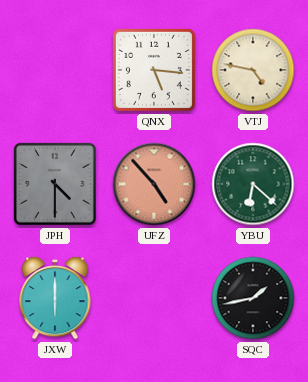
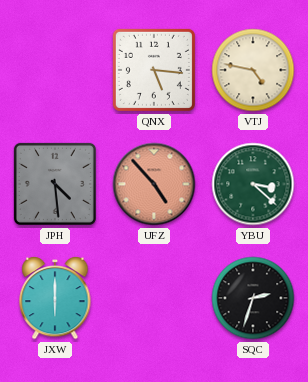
JPH: 4:30 -> 4:29
YBU: 6:22 -> 3:22
SQC: 1:43 -> 2:33
